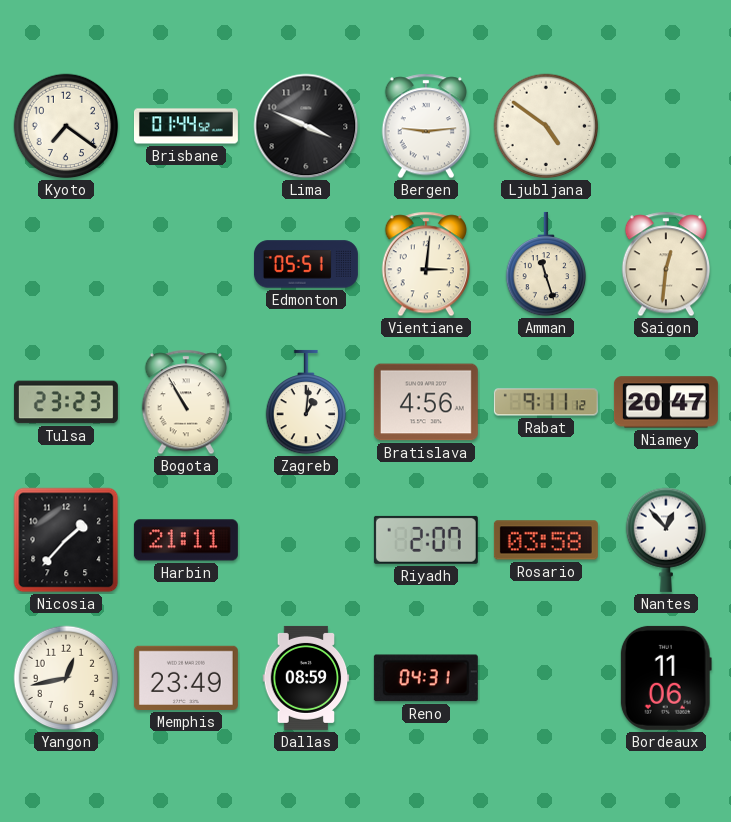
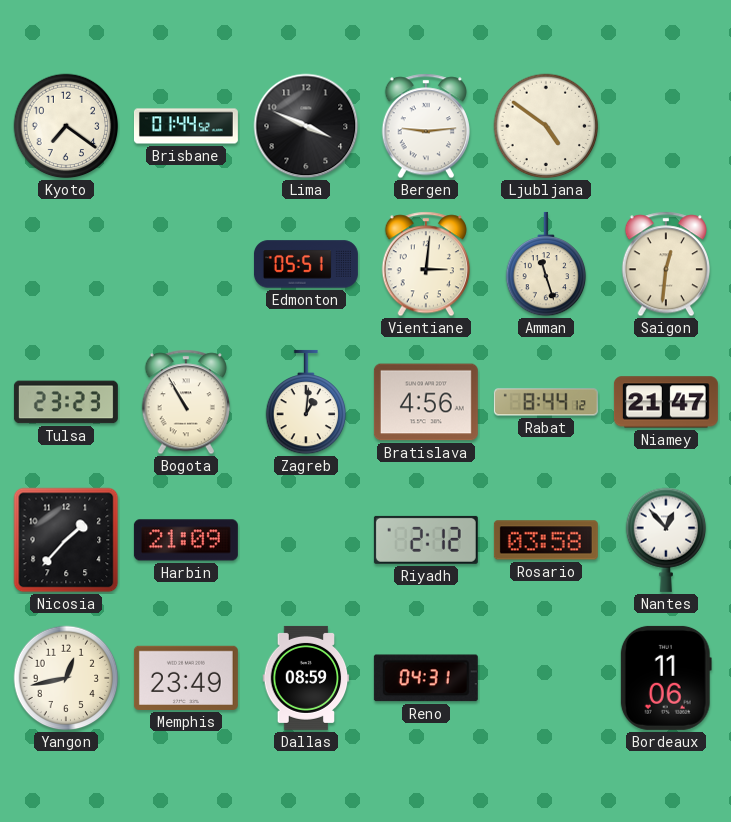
Rabat: 9:11 -> 8:44
Niamey: 20:47 -> 21:47
Harbin: 21:11 -> 21:09
Riyadh: 2:07 -> 2:12
